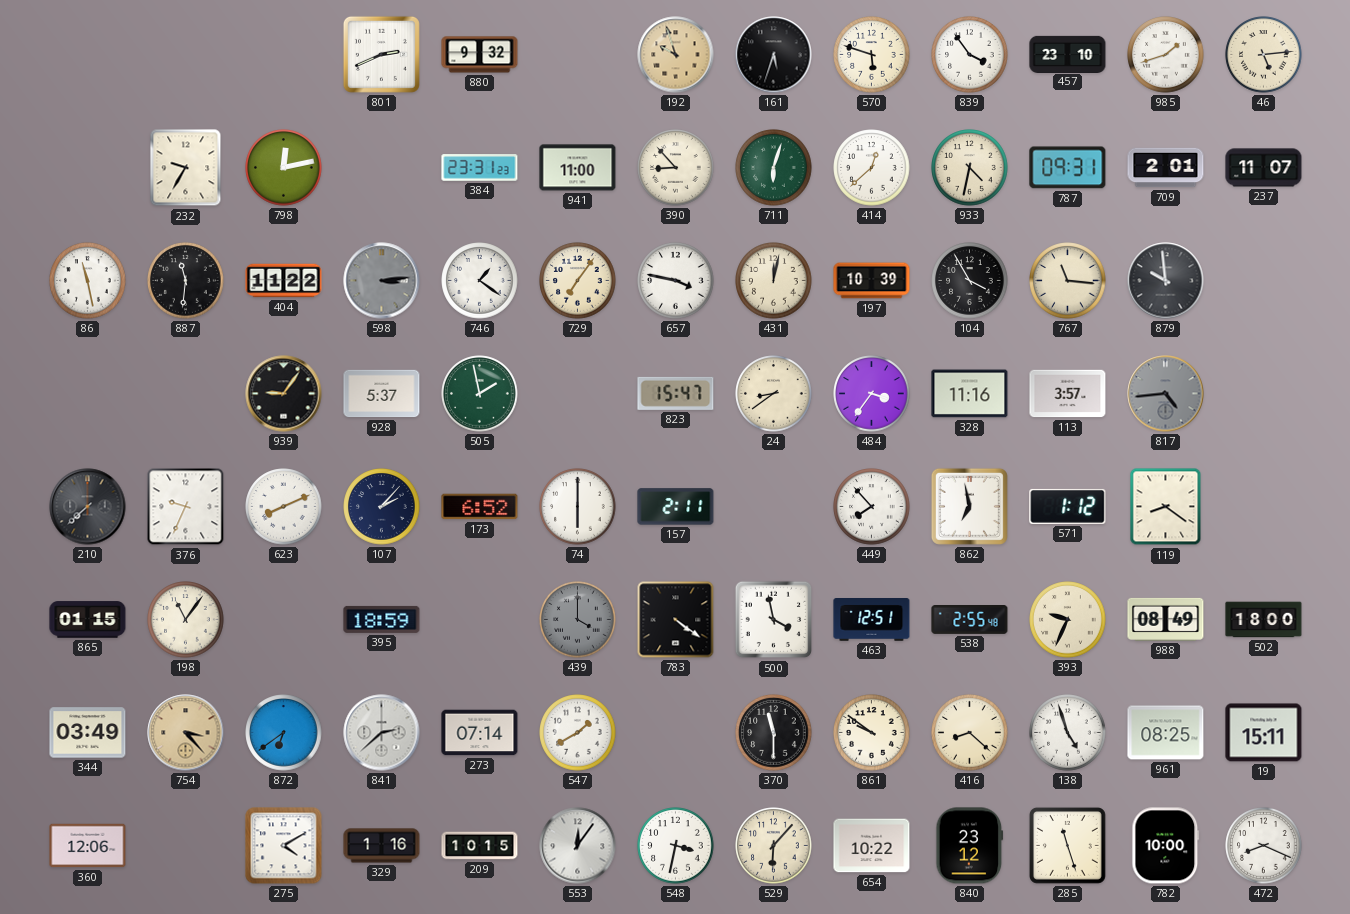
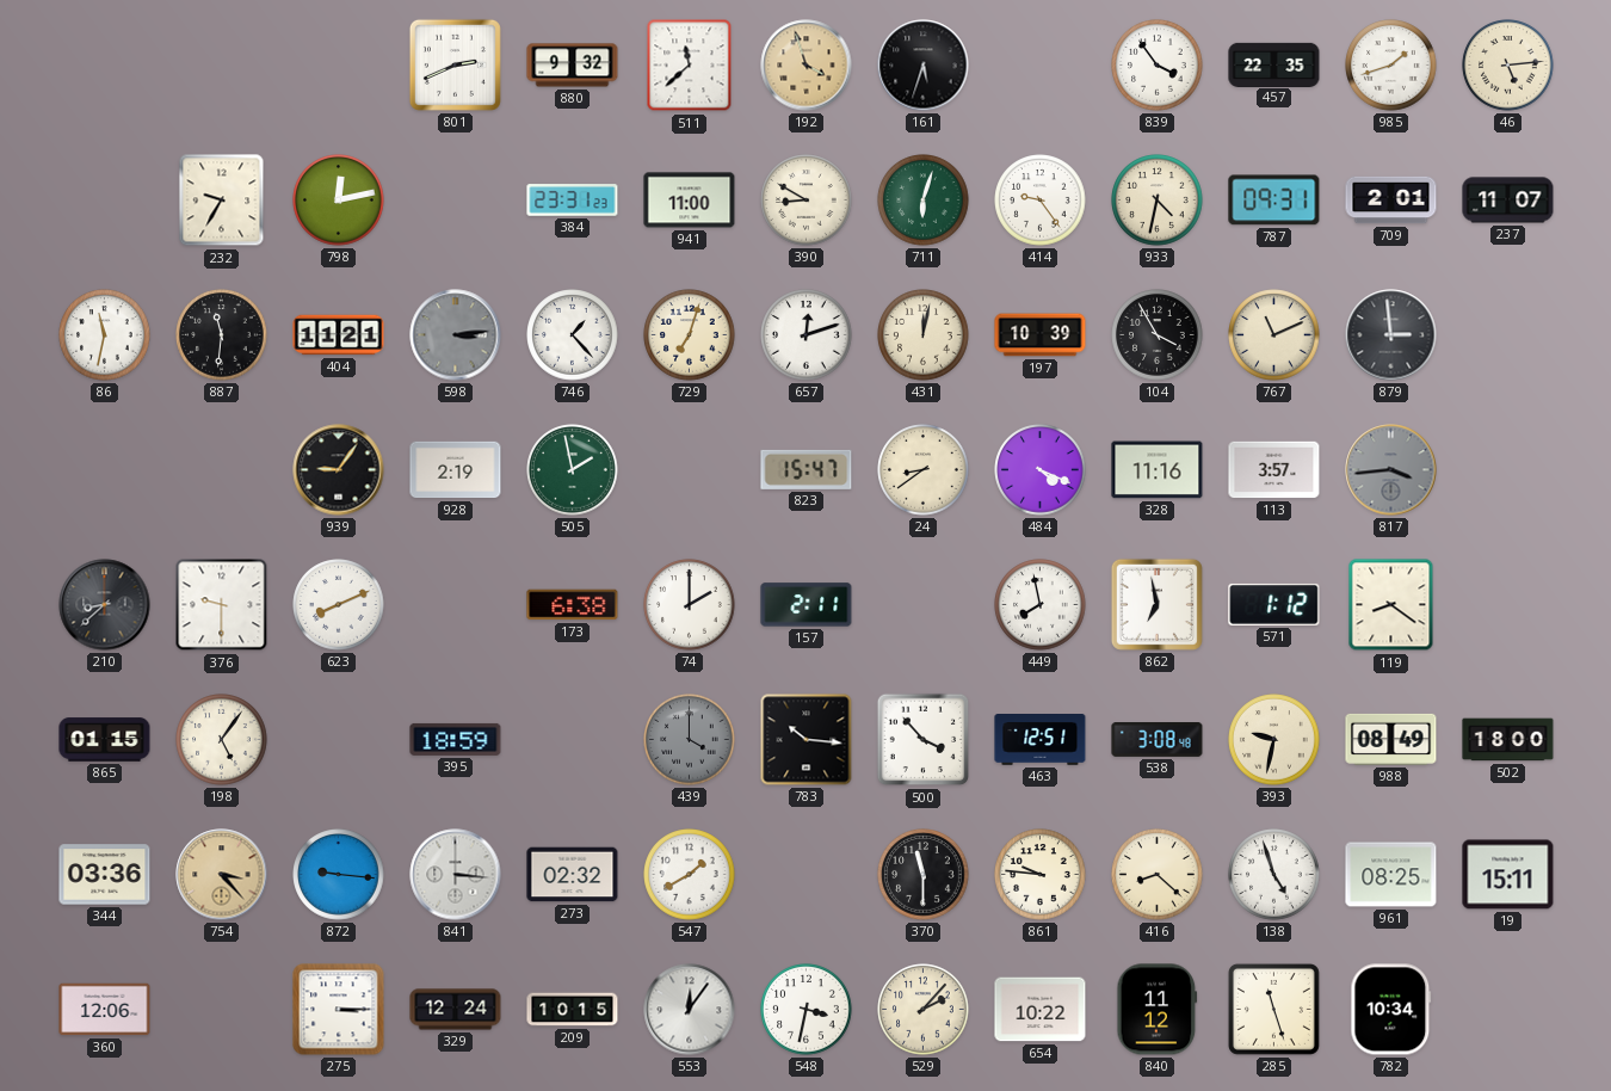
511: none -> 11:38
192: 9:57 -> 3:57
570: 5:48 -> none
457: 23:10 -> 22:35
390: 8:53 -> 8:50
414: 12:38 -> 9:24
86: 11:28 -> 11:32
404: 11:22 -> 11:21
746: 1:21 -> 1:23
729: 7:06 -> 7:03
657: 3:47 -> 12:12
767: 11:16 -> 11:11
879: 9:59 -> 2:59
928: 5:37 -> 2:19
484: 3:36 -> 4:19
817: 4:44 -> 3:44
210: 7:38 -> 8:38
376: 9:34 -> 9:30
107: 2:07 -> none
173: 6:52 -> 6:38
74: 6:00 -> 2:00
449: 7:53 -> 7:58
198: 11:06 -> 5:06
783: 4:21 -> 10:16
500: 3:58 -> 3:53
538: 2:55 -> 3:08
393: 9:34 -> 9:32
344: 03:49 -> 03:36
872: 6:39 -> 9:16
841: 2:38 -> 3:16
273: 07:14 -> 02:32
861: 9:51 -> 9:46
275: 4:10 -> 3:15
329: 1:16 -> 12:24
529: 6:07 -> 2:07
840: 23:12 -> 11:12
782: 10:00 -> 10:34
472: 8:19 -> none
